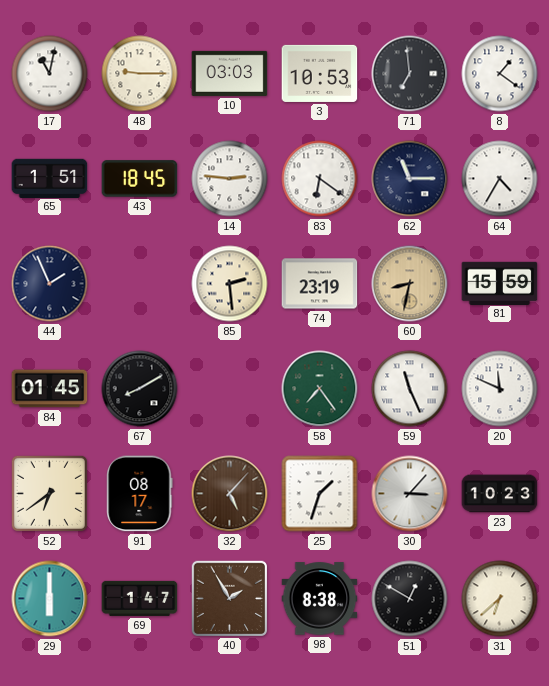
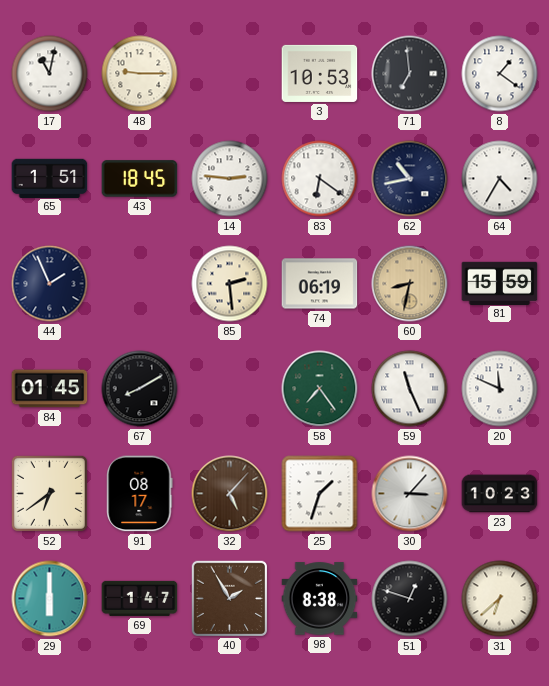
10: 03:03 -> none
62: 11:15 -> 10:43
74: 23:19 -> 06:19
51: 12:50 -> 12:48
